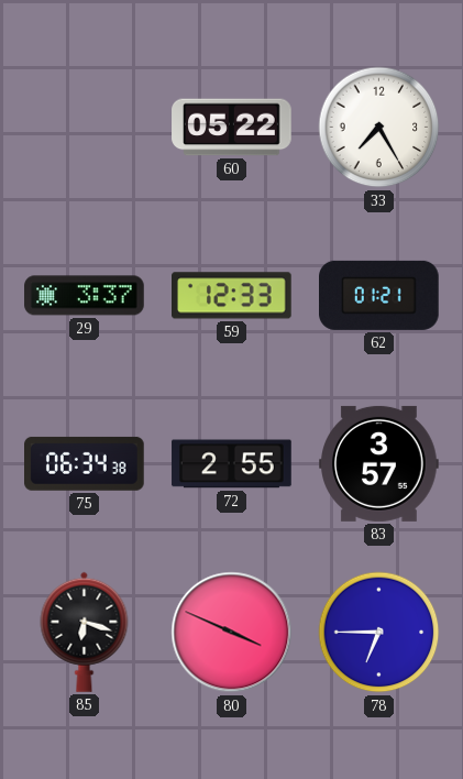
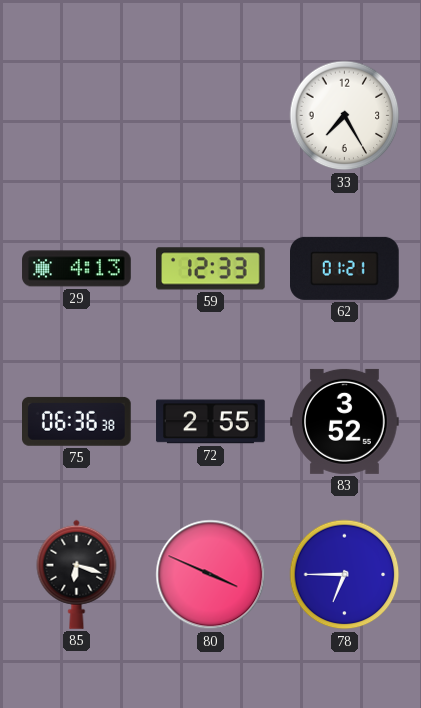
60: 05:22 -> none
29: 3:37 -> 4:13
75: 06:34 -> 06:36
83: 3:57 -> 3:52
